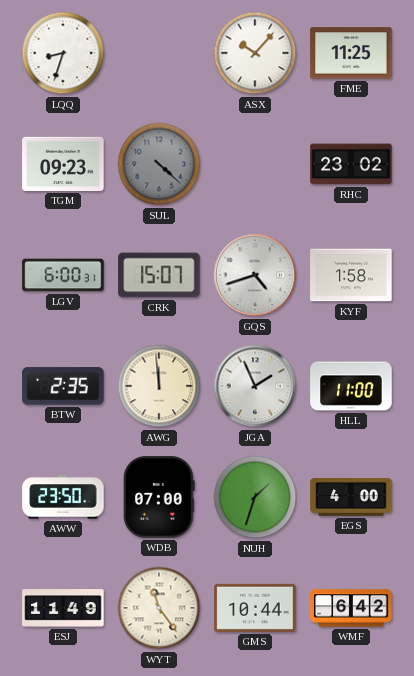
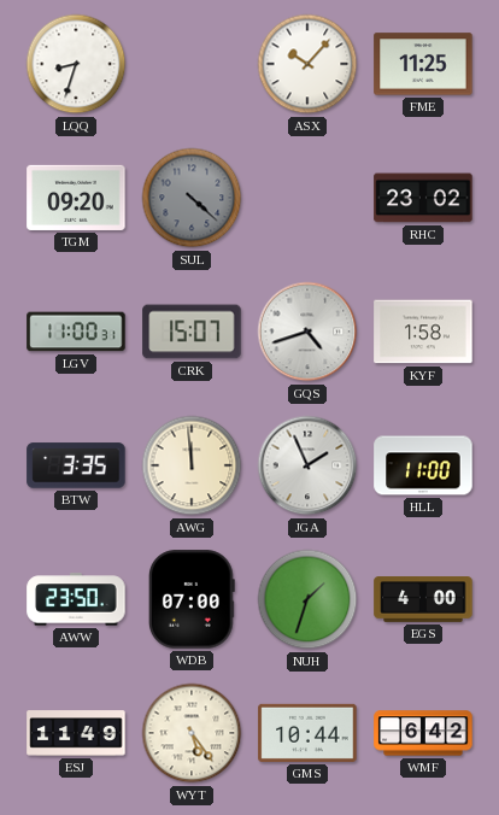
TGM: 09:23 -> 09:20
LGV: 6:00 -> 11:00
BTW: 2:35 -> 3:35
WYT: 11:24 -> 5:24
